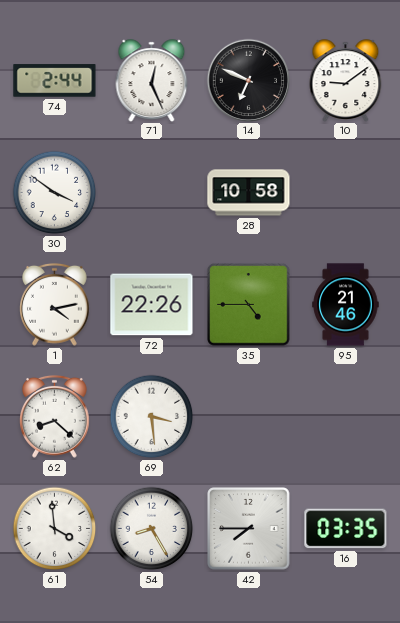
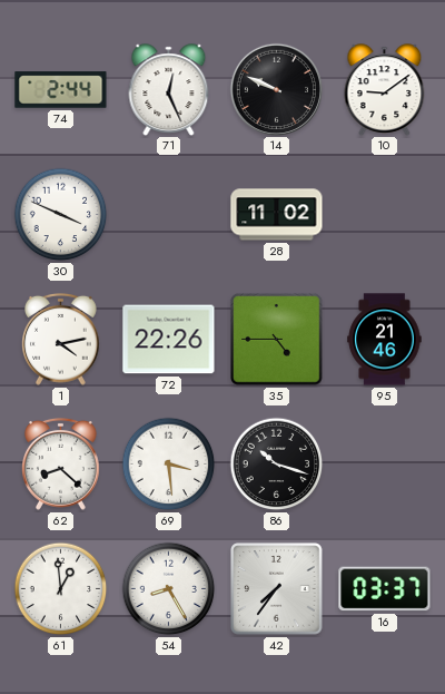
14: 6:49 -> 9:49
30: 3:51 -> 3:49
28: 10:58 -> 11:02
86: none -> 10:18
61: 3:59 -> 12:59
42: 7:45 -> 7:36
16: 03:35 -> 03:37
